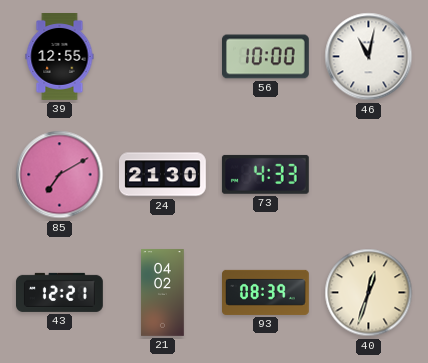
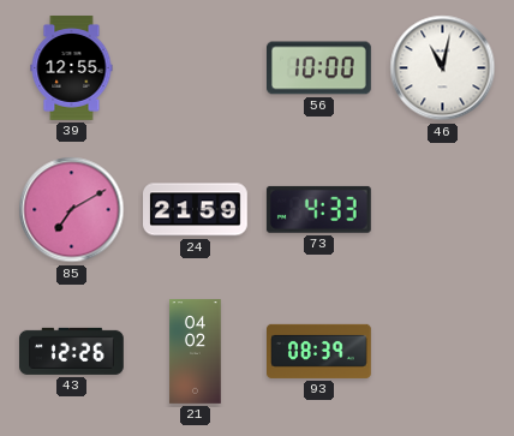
24: 21:30 -> 21:59
43: 12:21 -> 12:26
40: 12:33 -> none
